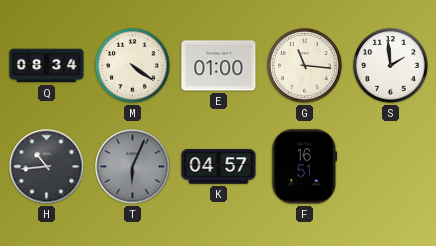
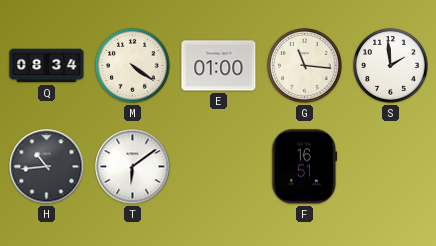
T: 6:04 -> 6:09
T dial: grey -> white
K: 04:57 -> none
